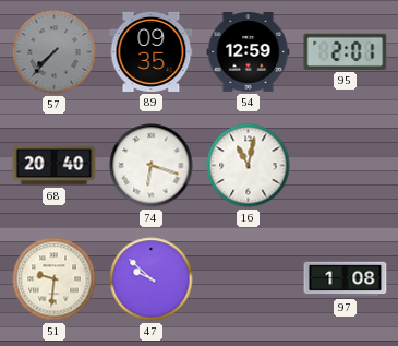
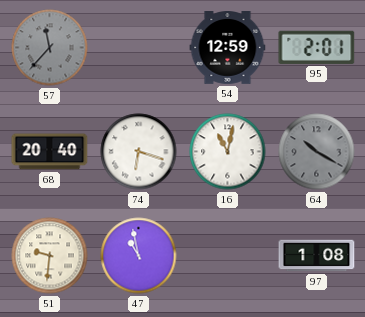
57: 7:37 -> 11:37
89: 09:35 -> none
64: none -> 10:20
47: 9:52 -> 10:58
